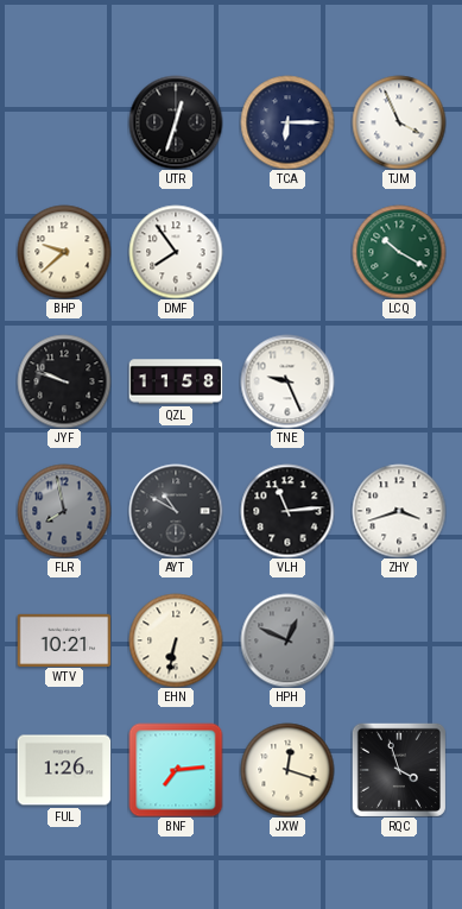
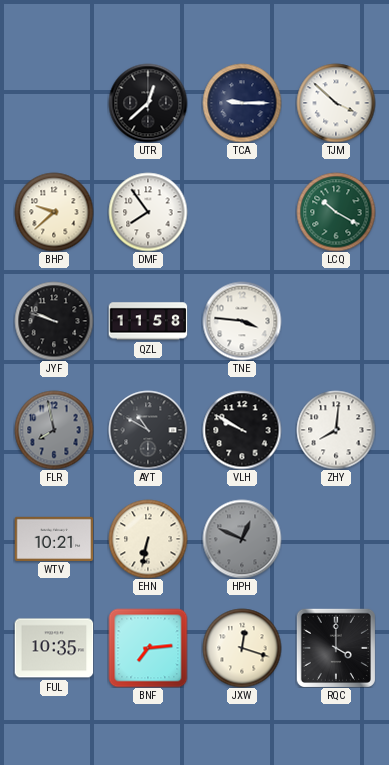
UTR: 12:33 -> 12:38
TCA: 6:15 -> 9:15
TJM: 3:56 -> 3:52
TNE: 9:26 -> 3:46
VLH: 11:14 -> 9:50
ZHY: 3:42 -> 8:01
FUL: 1:26 -> 10:35
RQC: 3:57 -> 4:00
